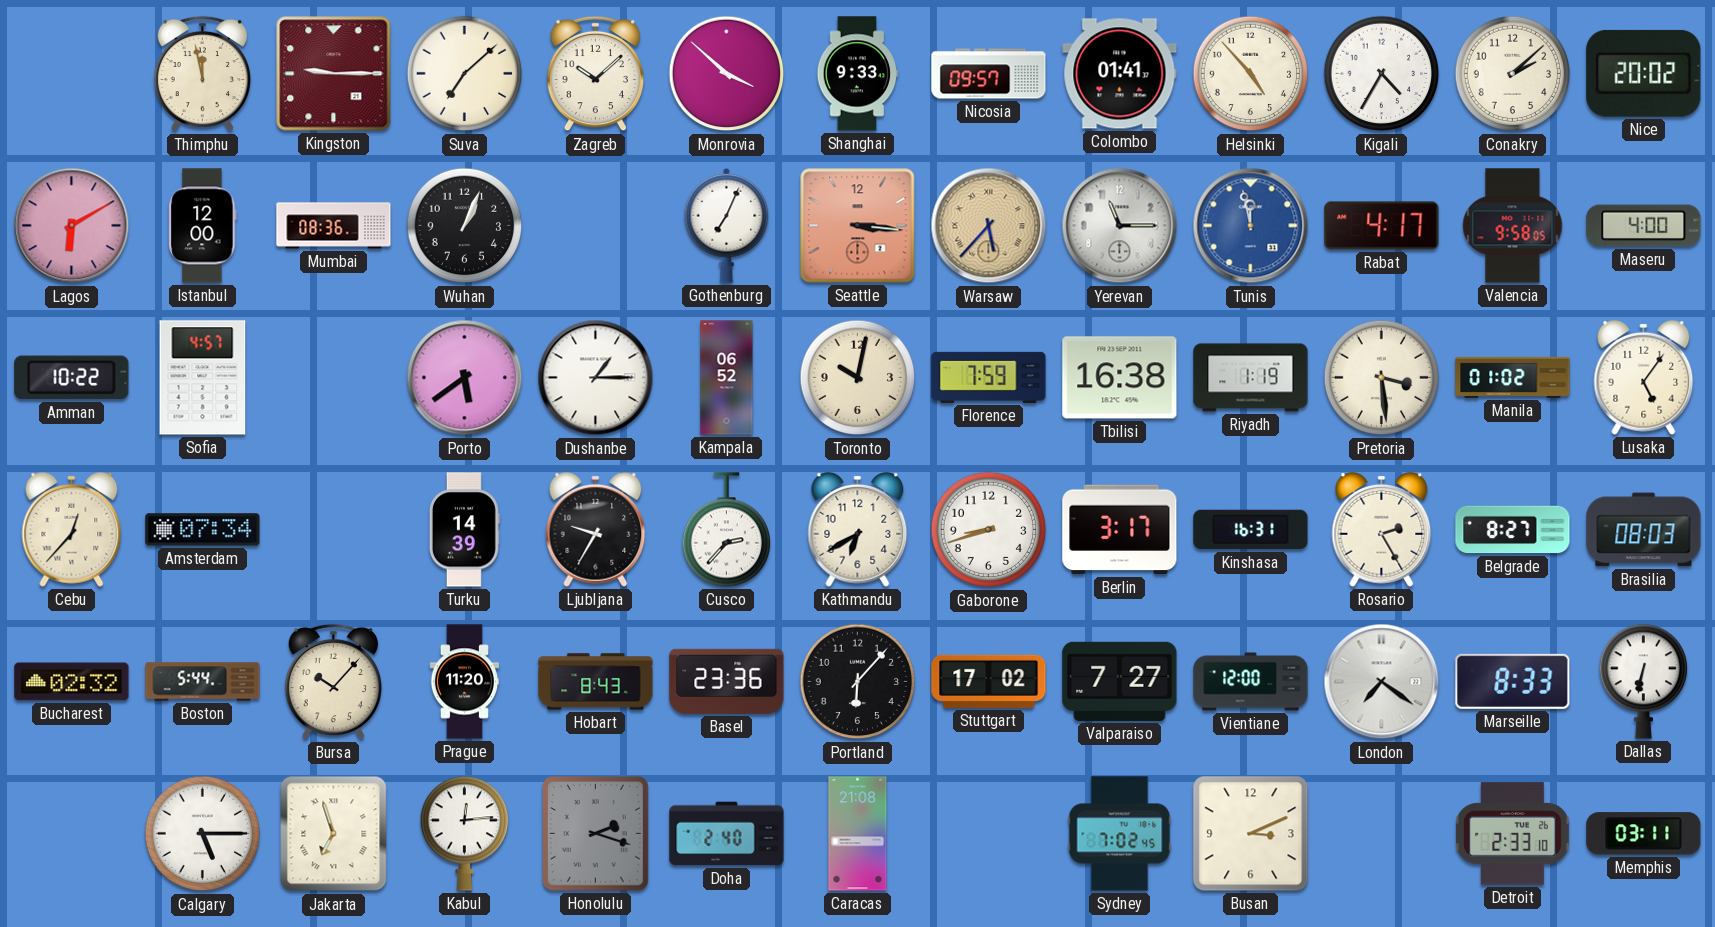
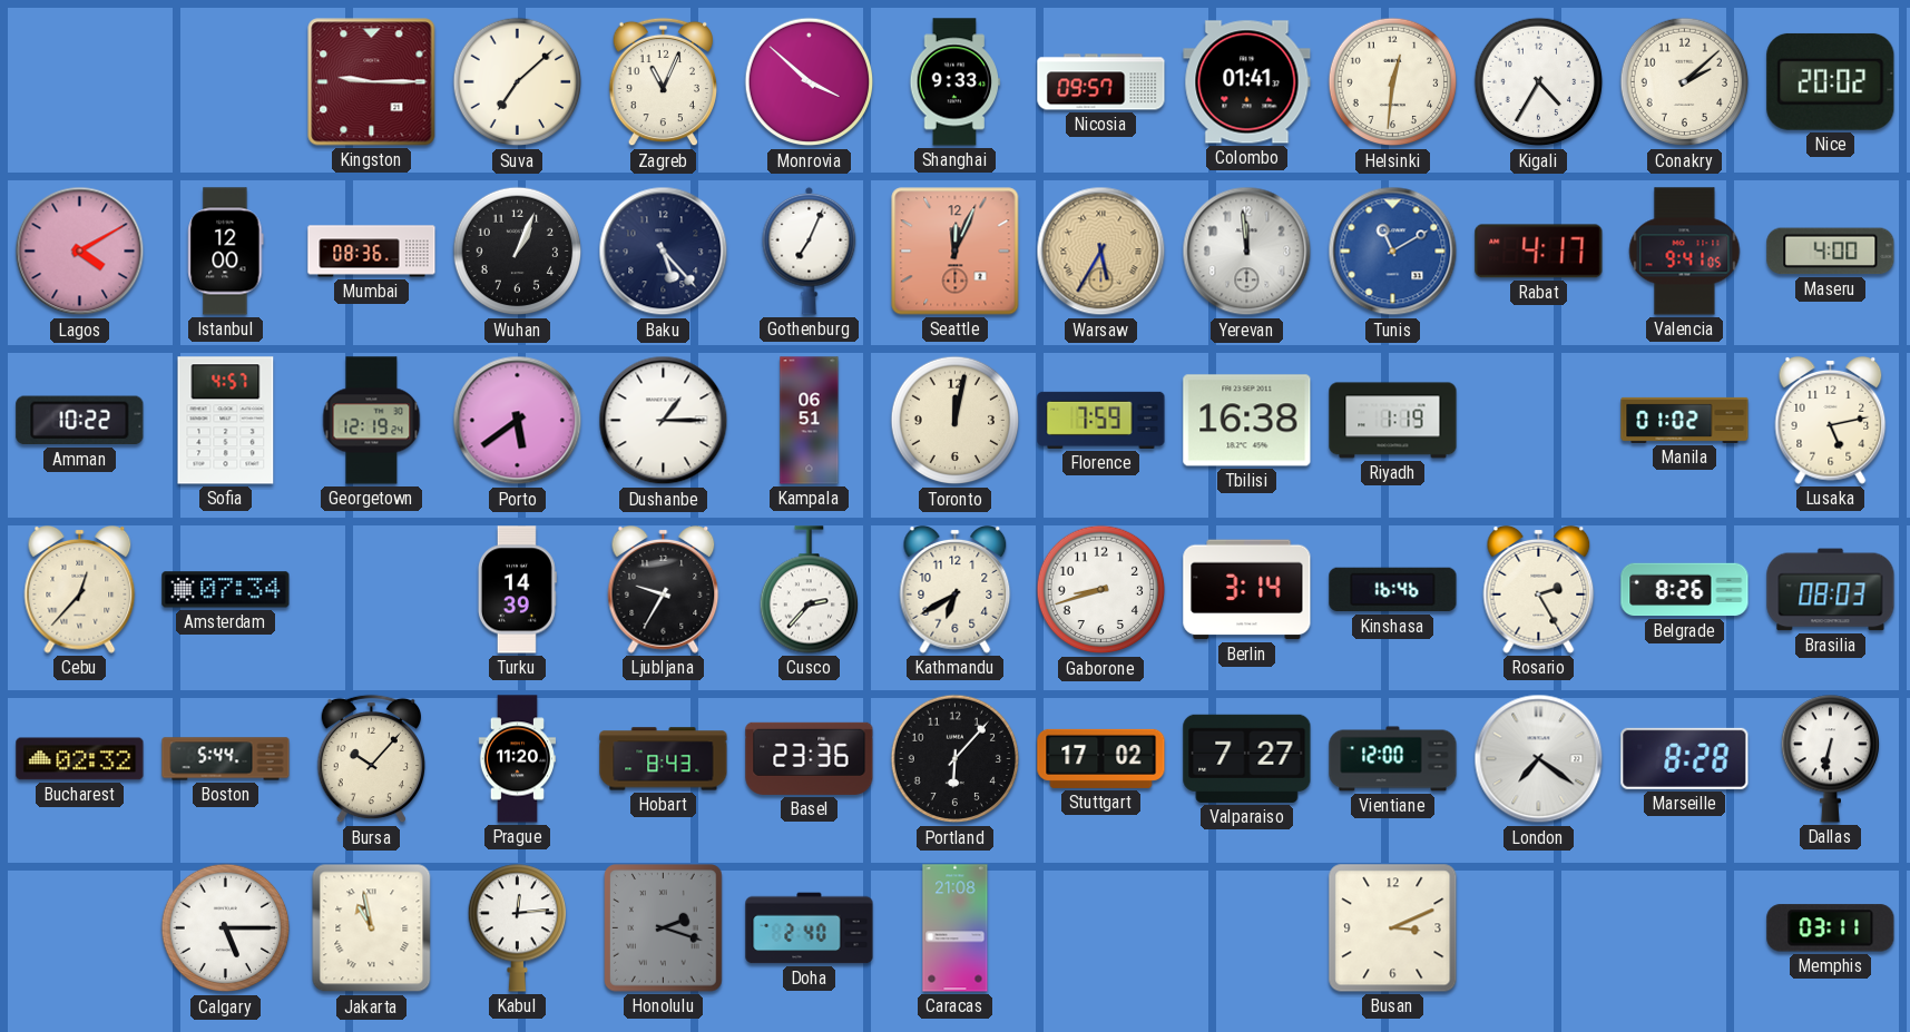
Thimphu: 11:58 -> none
Zagreb: 10:08 -> 11:04
Helsinki: 4:53 -> 12:31
Lagos: 6:10 -> 4:10
Baku: none -> 5:23
Seattle: 3:16 -> 12:04
Warsaw: 5:37 -> 5:35
Yerevan: 11:15 -> 11:59
Tunis: 11:58 -> 11:10
Valencia: 9:58 -> 9:41
Georgetown: none -> 12:19
Kampala: 06:52 -> 06:51
Toronto: 10:02 -> 12:02
Pretoria: 3:29 -> none
Lusaka: 5:06 -> 5:13
Berlin: 3:17 -> 3:14
Kinshasa: 16:31 -> 16:46
Belgrade: 8:27 -> 8:26
Marseille: 8:33 -> 8:28
Jakarta: 6:57 -> 10:58
Sydney: 7:02 -> none
Detroit: 2:33 -> none
